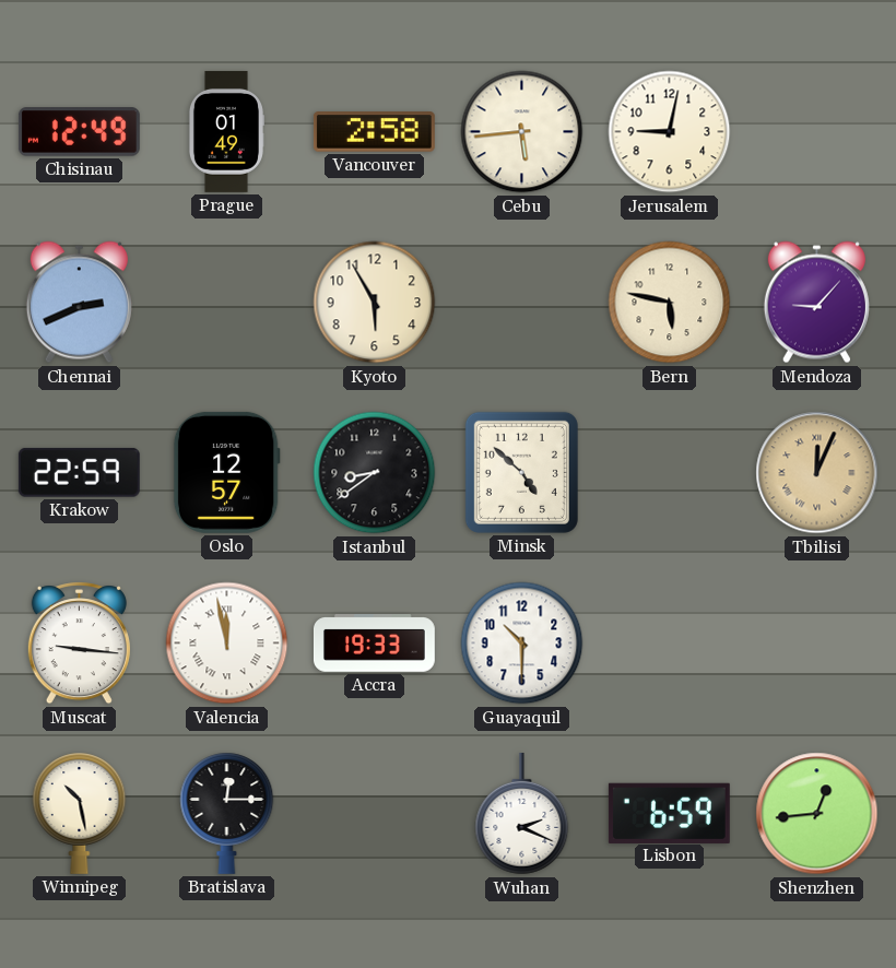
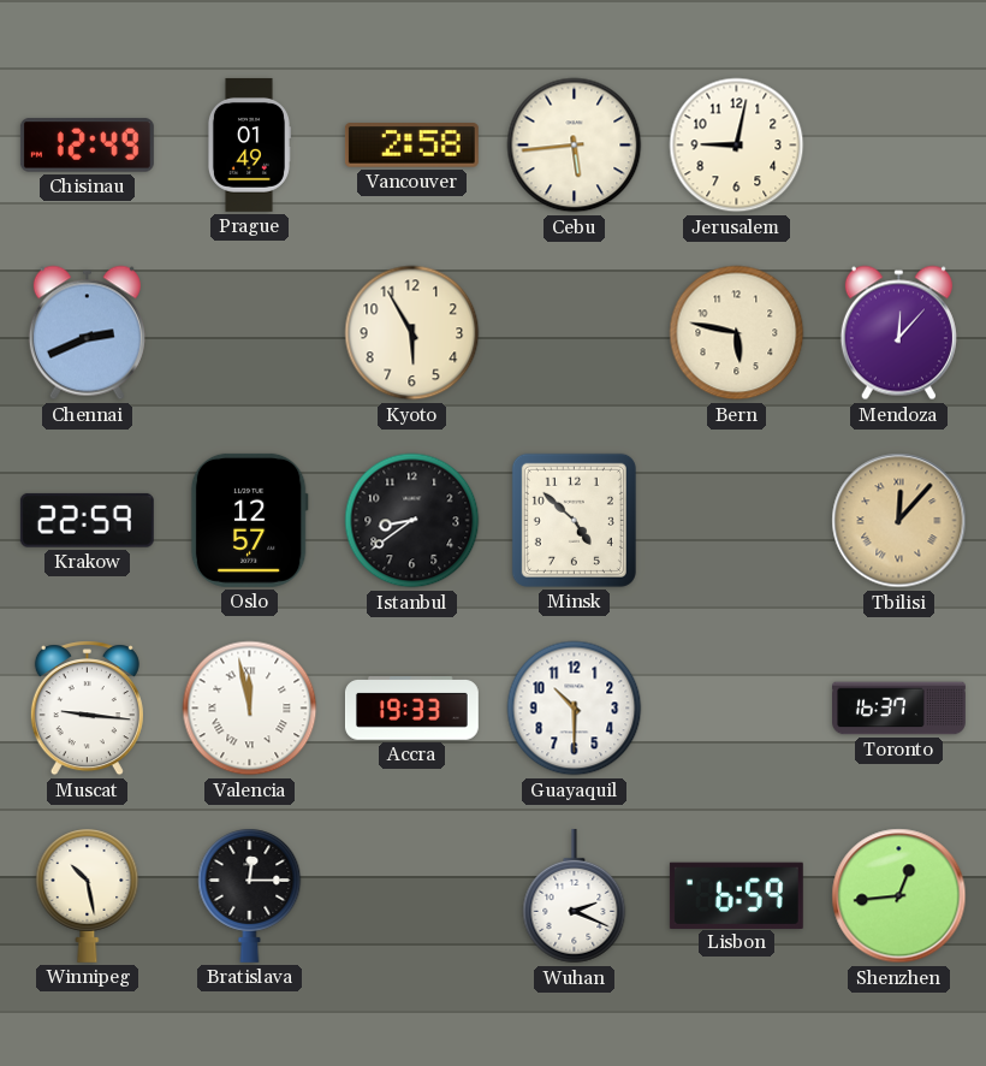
Mendoza: 9:07 -> 12:07
Tbilisi: 12:04 -> 12:07
Toronto: none -> 16:37
